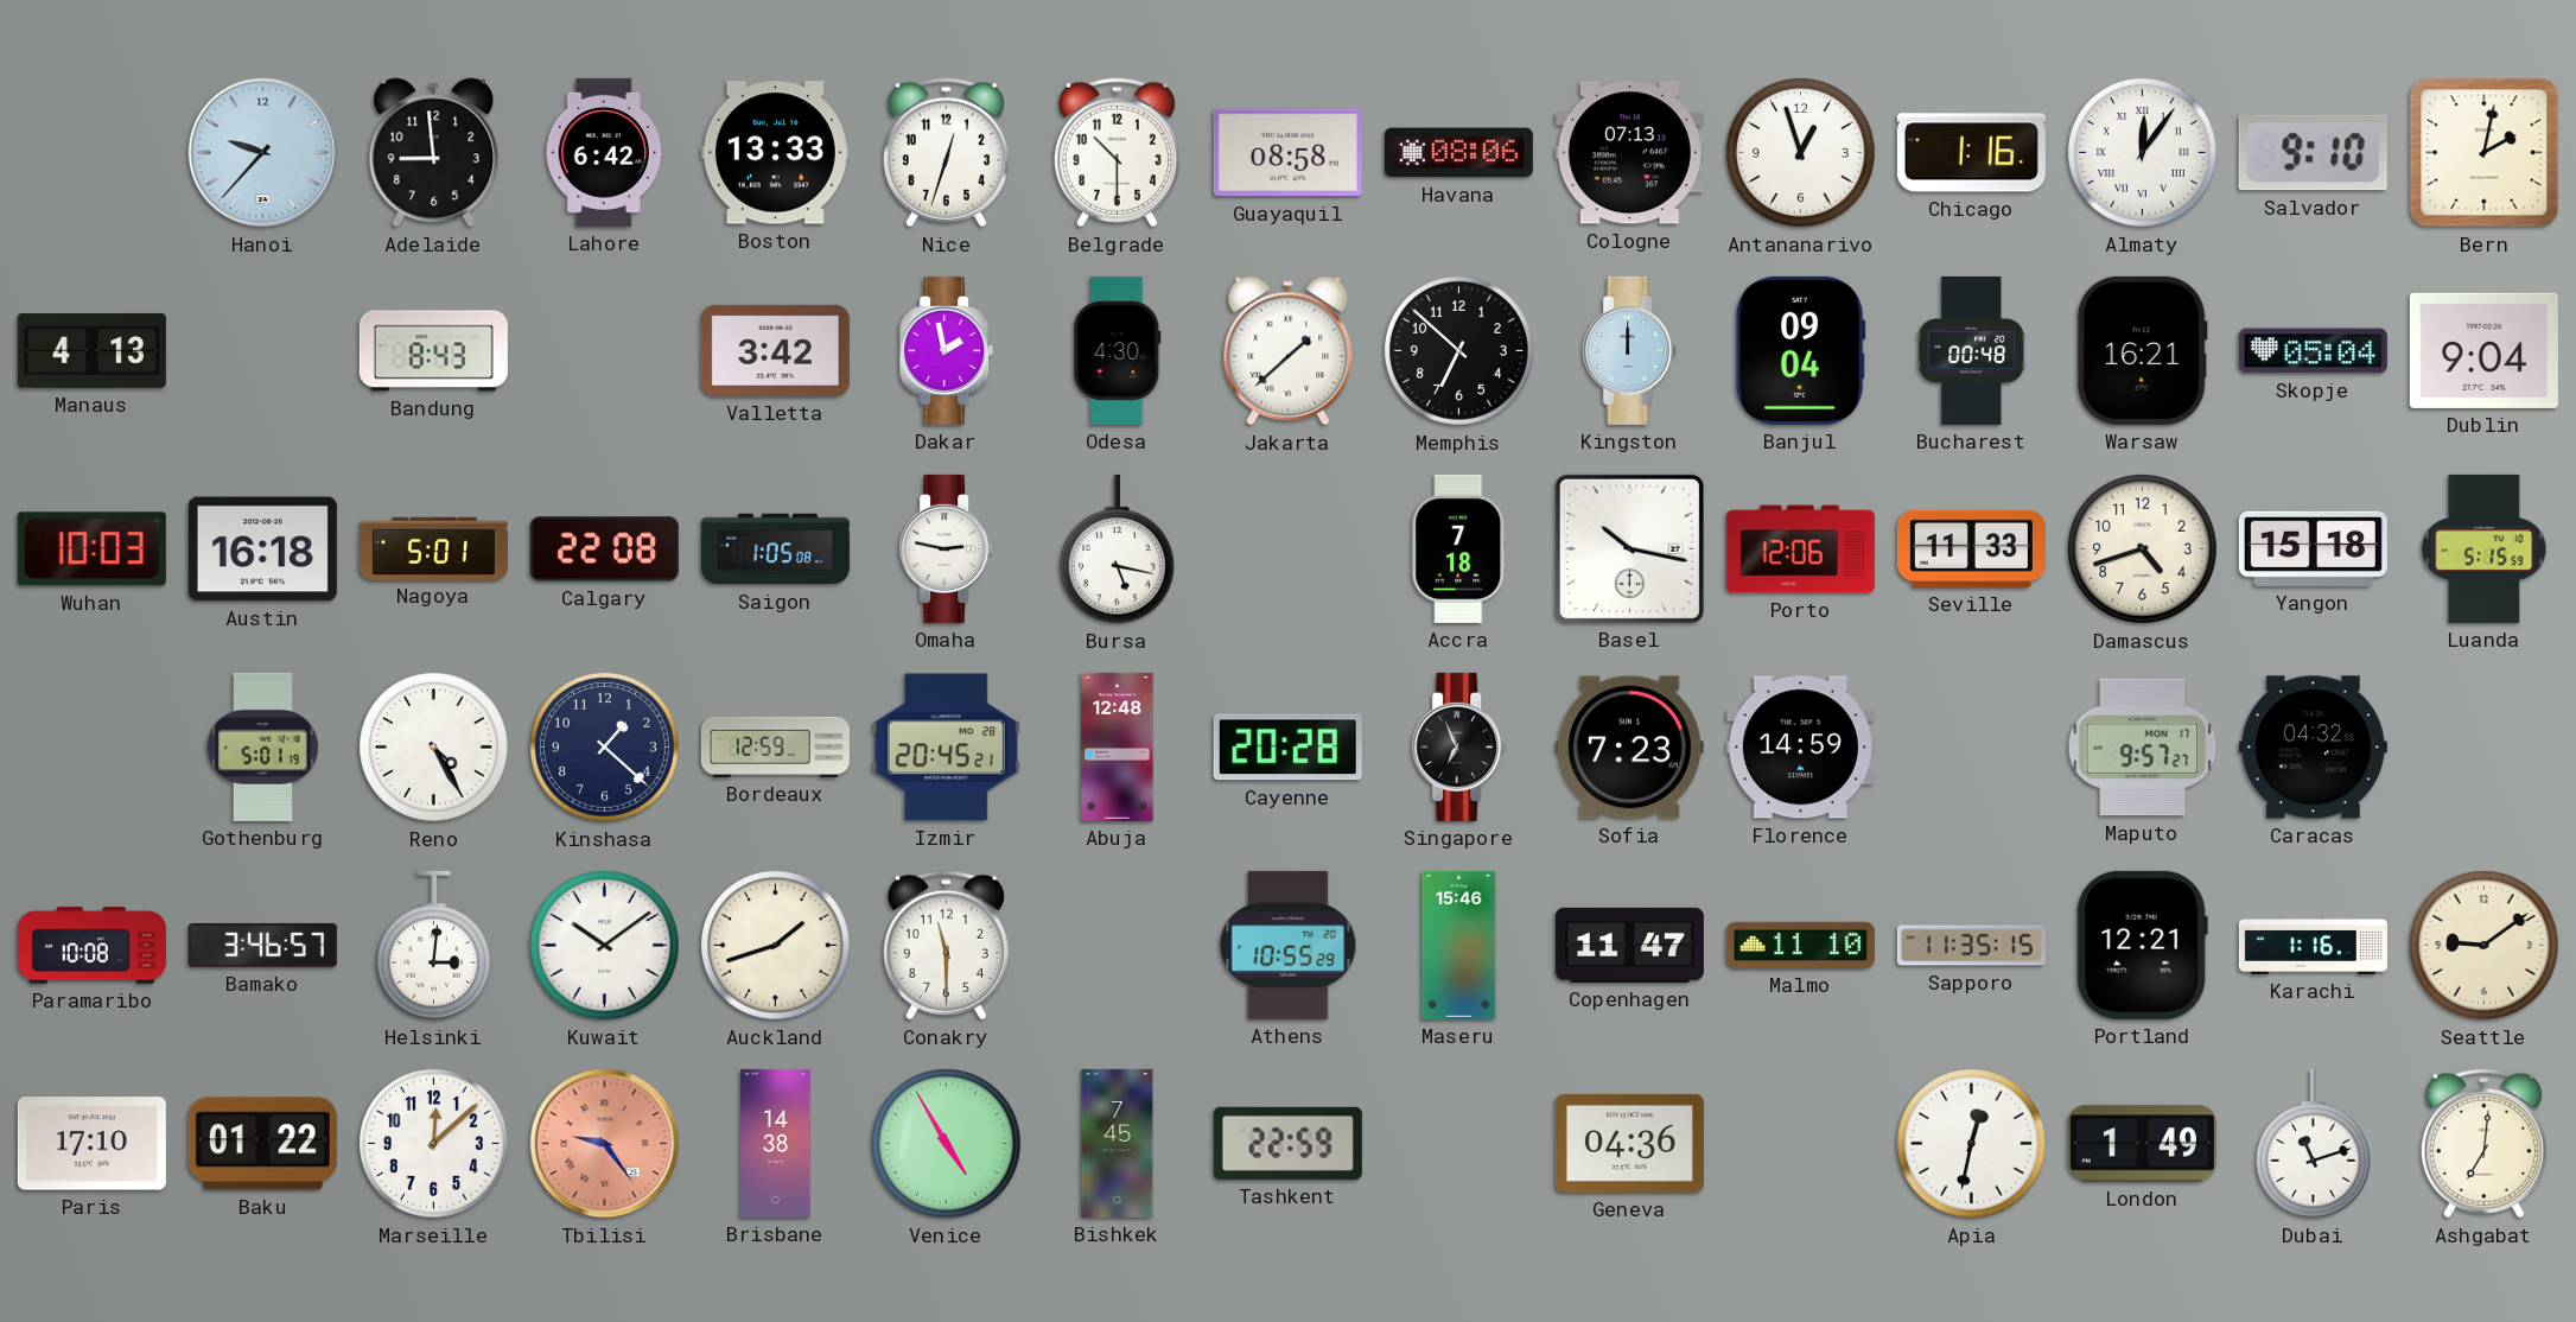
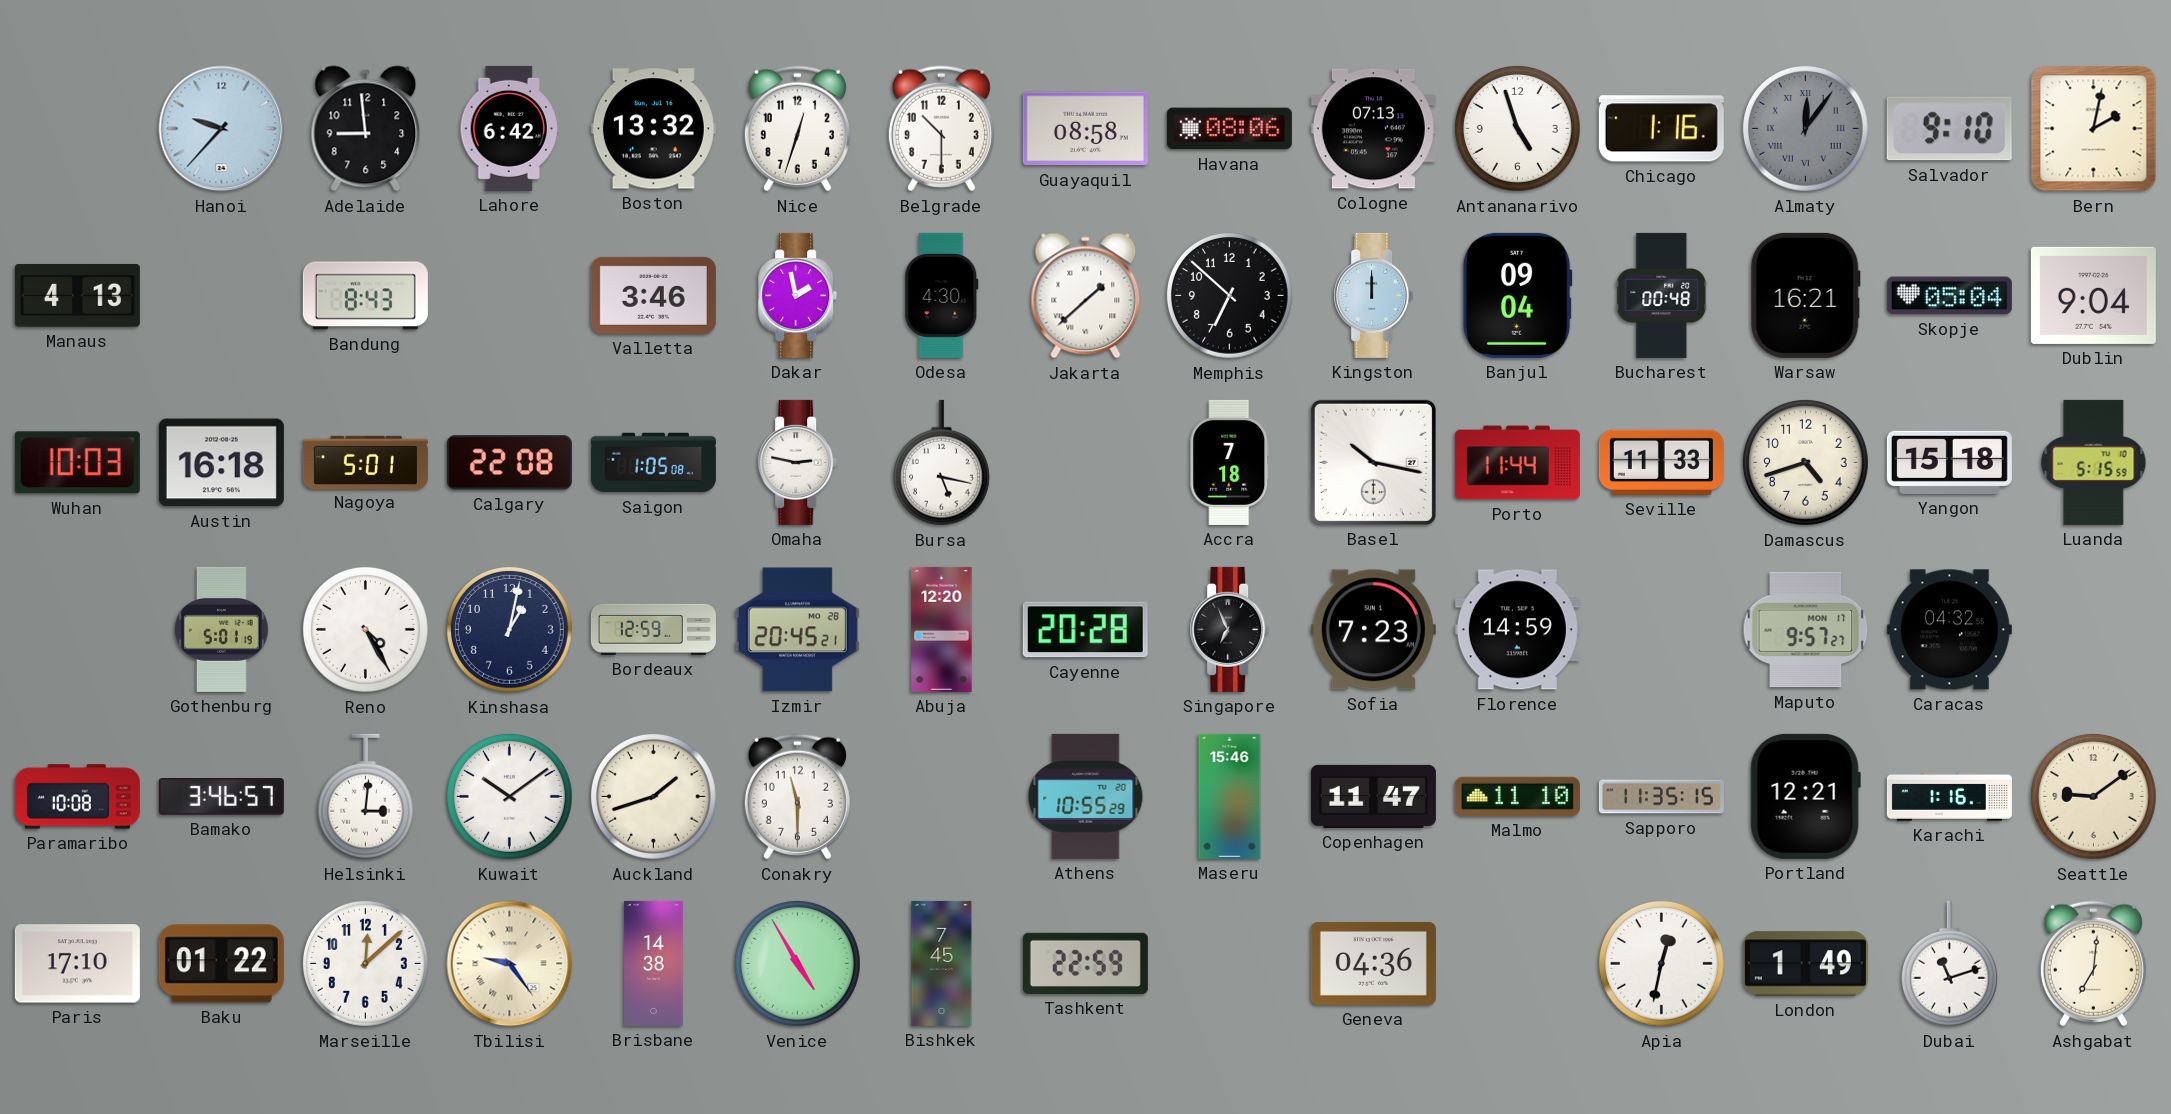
Boston: 13:33 -> 13:32
Antananarivo: 12:57 -> 4:57
Almaty dial: white -> grey
Valletta: 3:42 -> 3:46
Porto: 12:06 -> 11:44
Kinshasa: 1:22 -> 1:02
Abuja: 12:48 -> 12:20
Tbilisi dial: salmon -> cream
